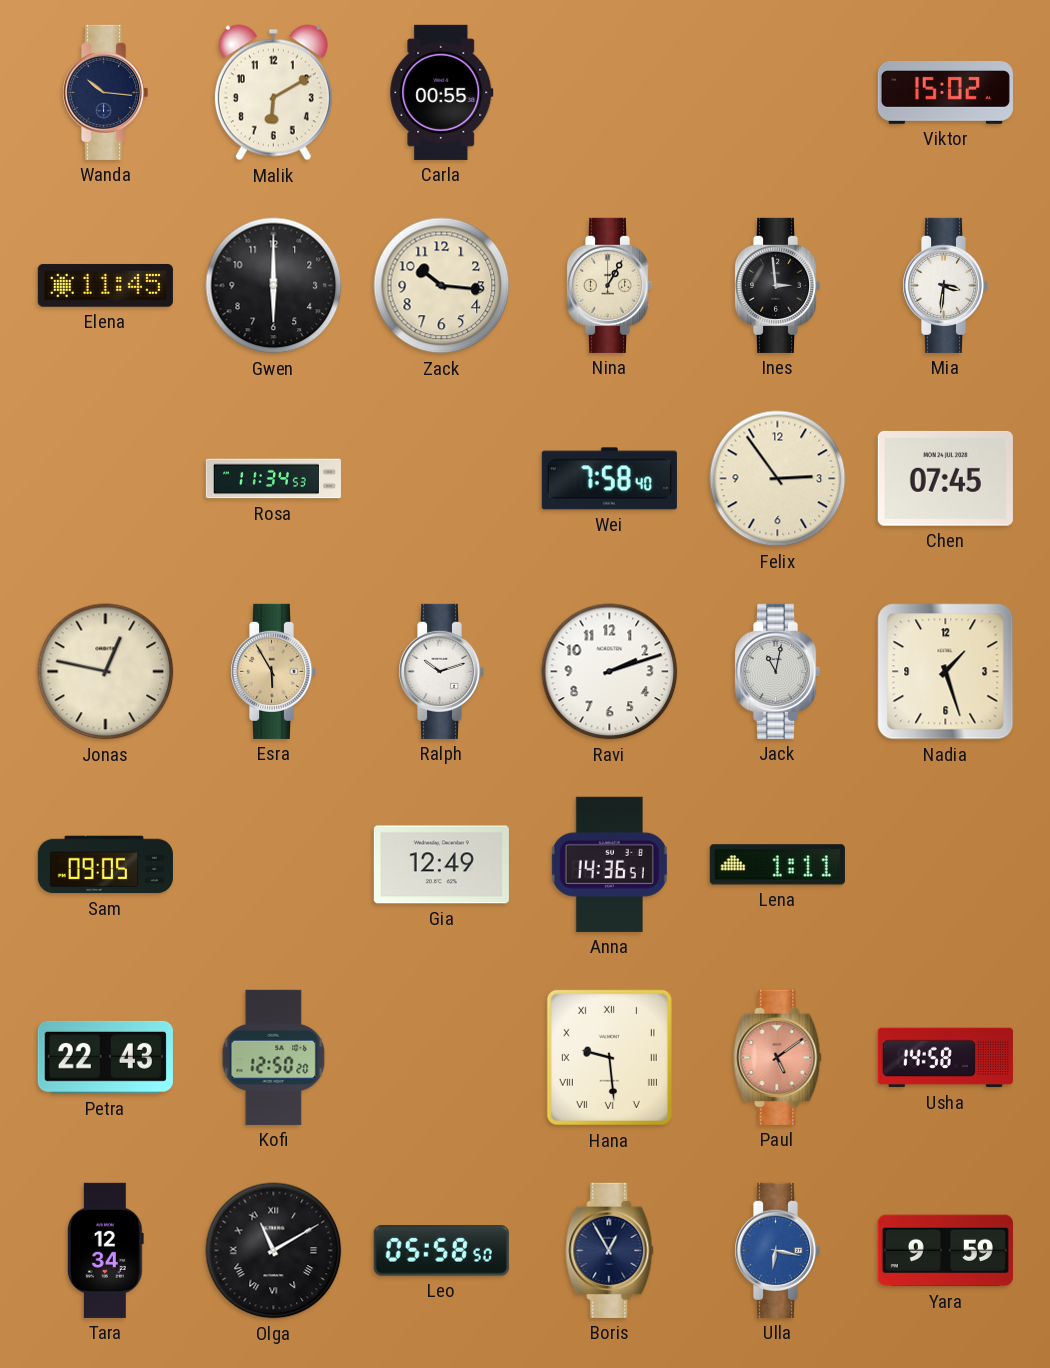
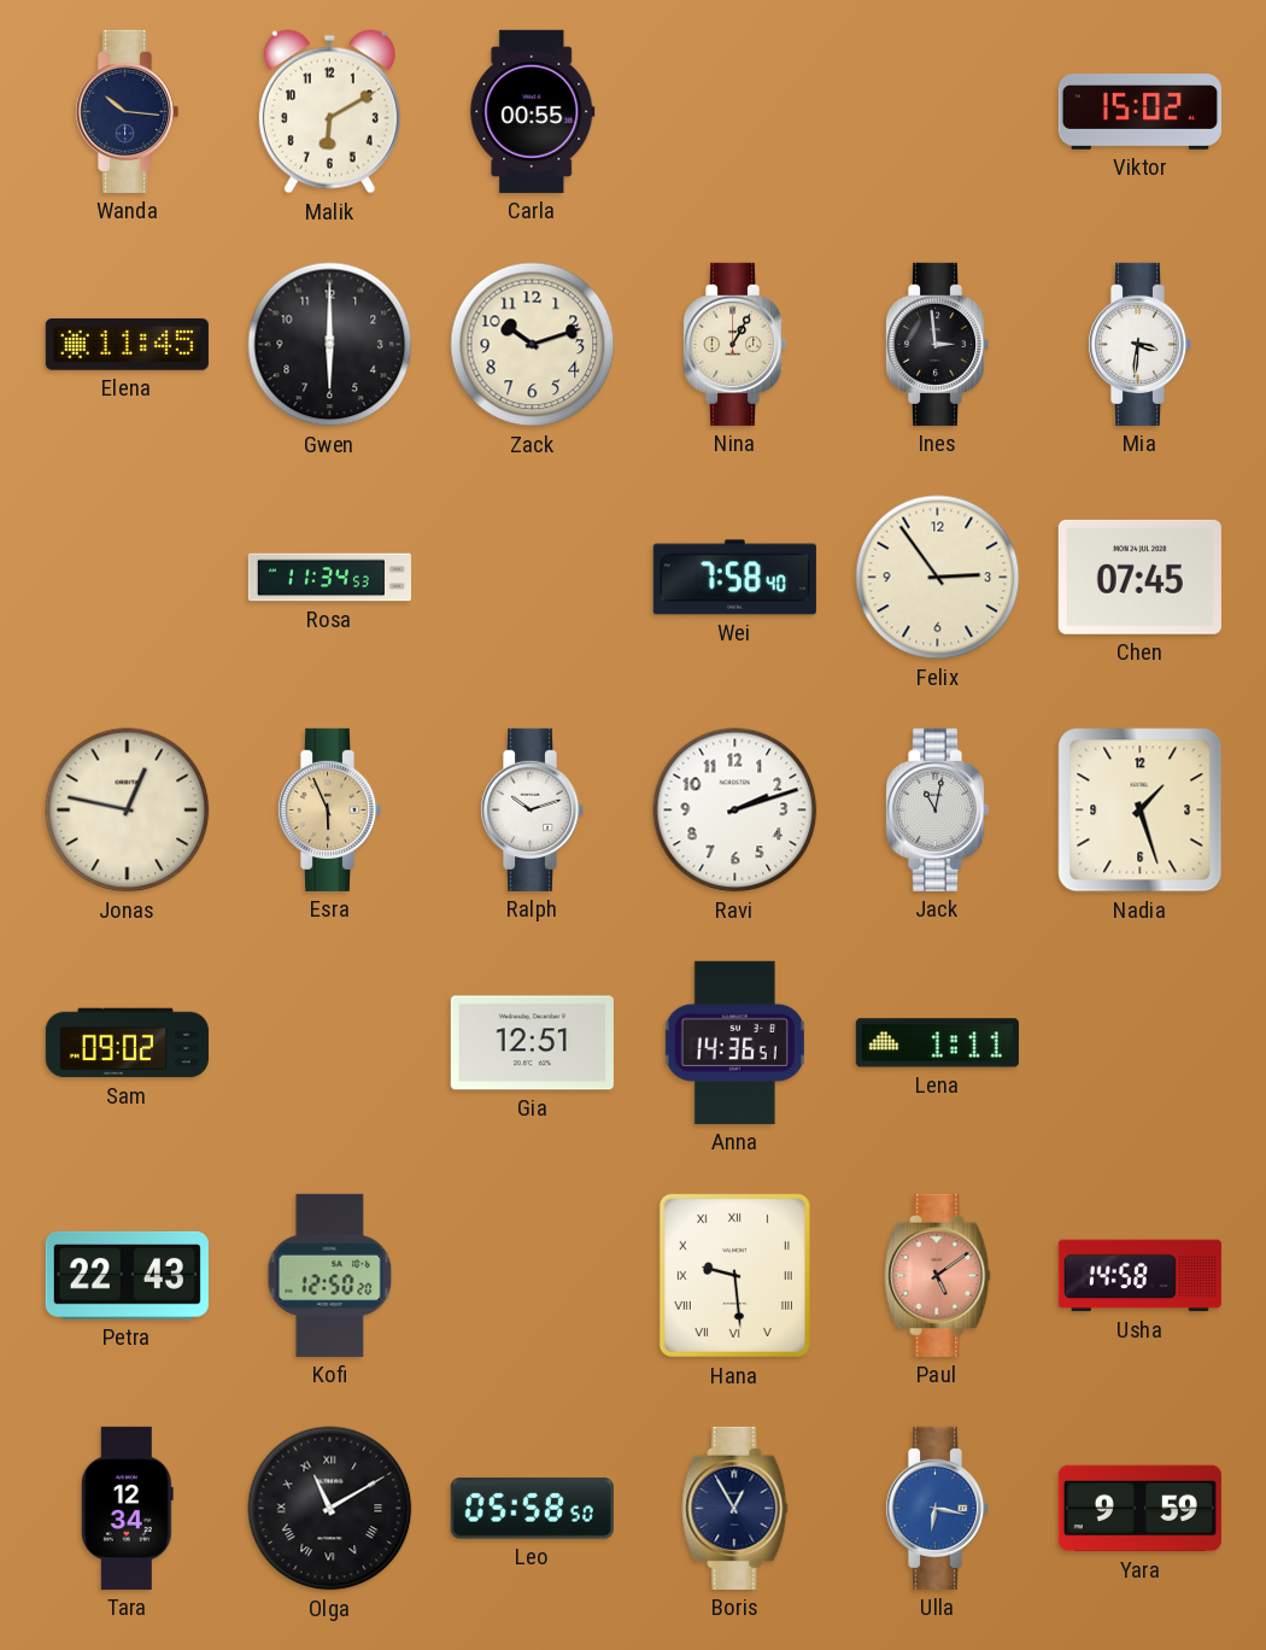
Zack: 10:16 -> 10:12
Esra: 5:55 -> 5:56
Sam: 09:05 -> 09:02
Gia: 12:49 -> 12:51
